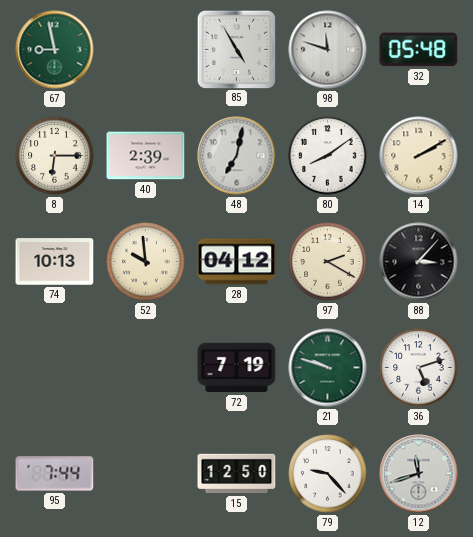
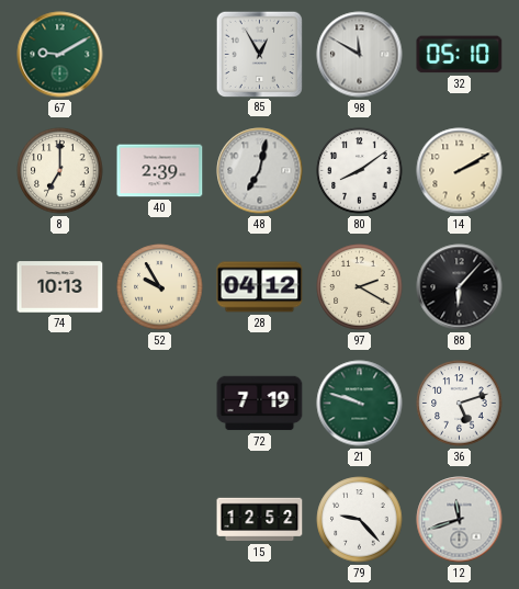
67: 8:58 -> 9:10
85: 4:55 -> 12:55
98: 11:48 -> 11:50
32: 05:48 -> 05:10
8: 6:15 -> 7:00
52: 9:59 -> 9:55
88: 3:07 -> 6:07
95: 7:44 -> none
15: 12:50 -> 12:52
